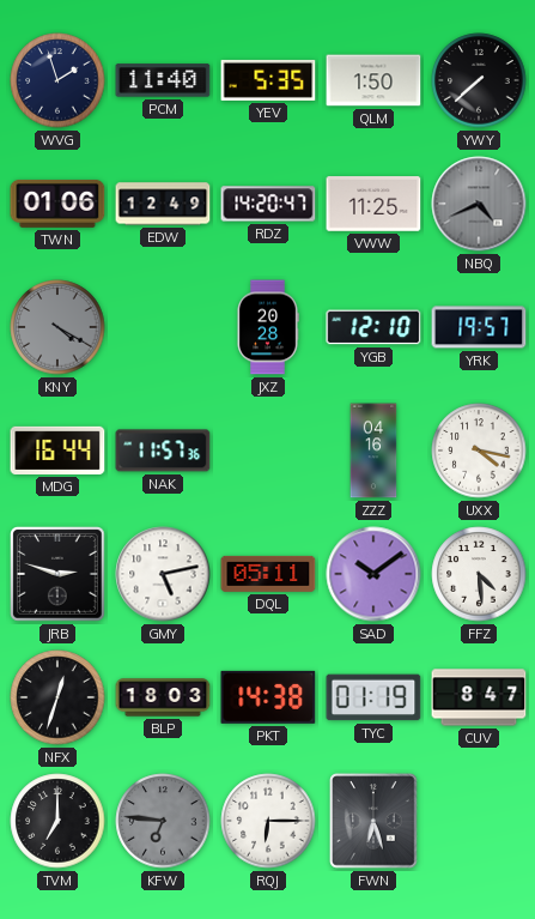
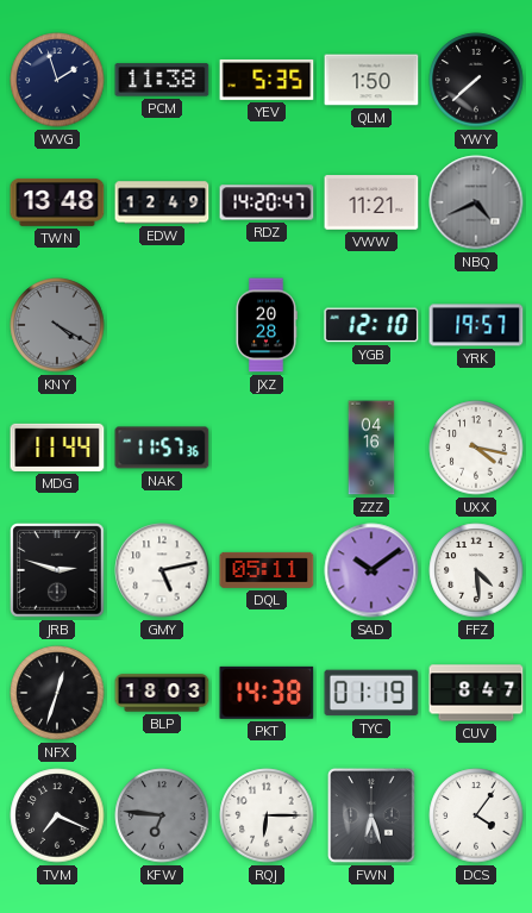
PCM: 11:40 -> 11:38
TWN: 01:06 -> 13:48
VWW: 11:25 -> 11:21
MDG: 16:44 -> 11:44
TVM: 7:00 -> 7:19
DCS: none -> 4:06
